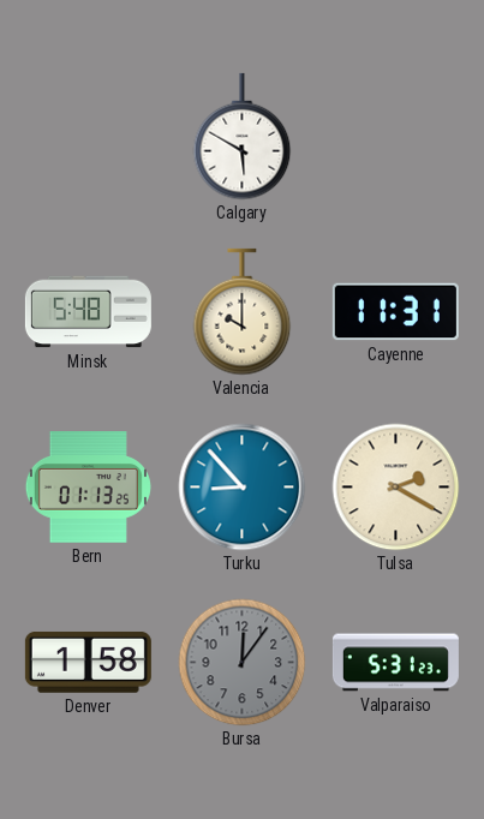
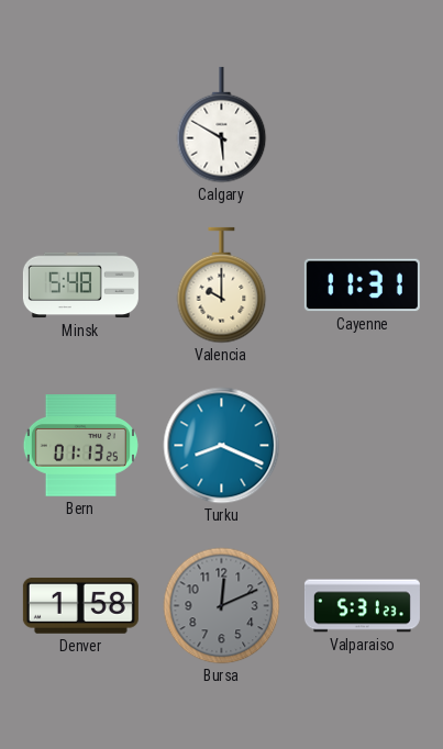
Turku: 8:53 -> 8:19
Tulsa: 2:20 -> none
Bursa: 12:06 -> 12:11
